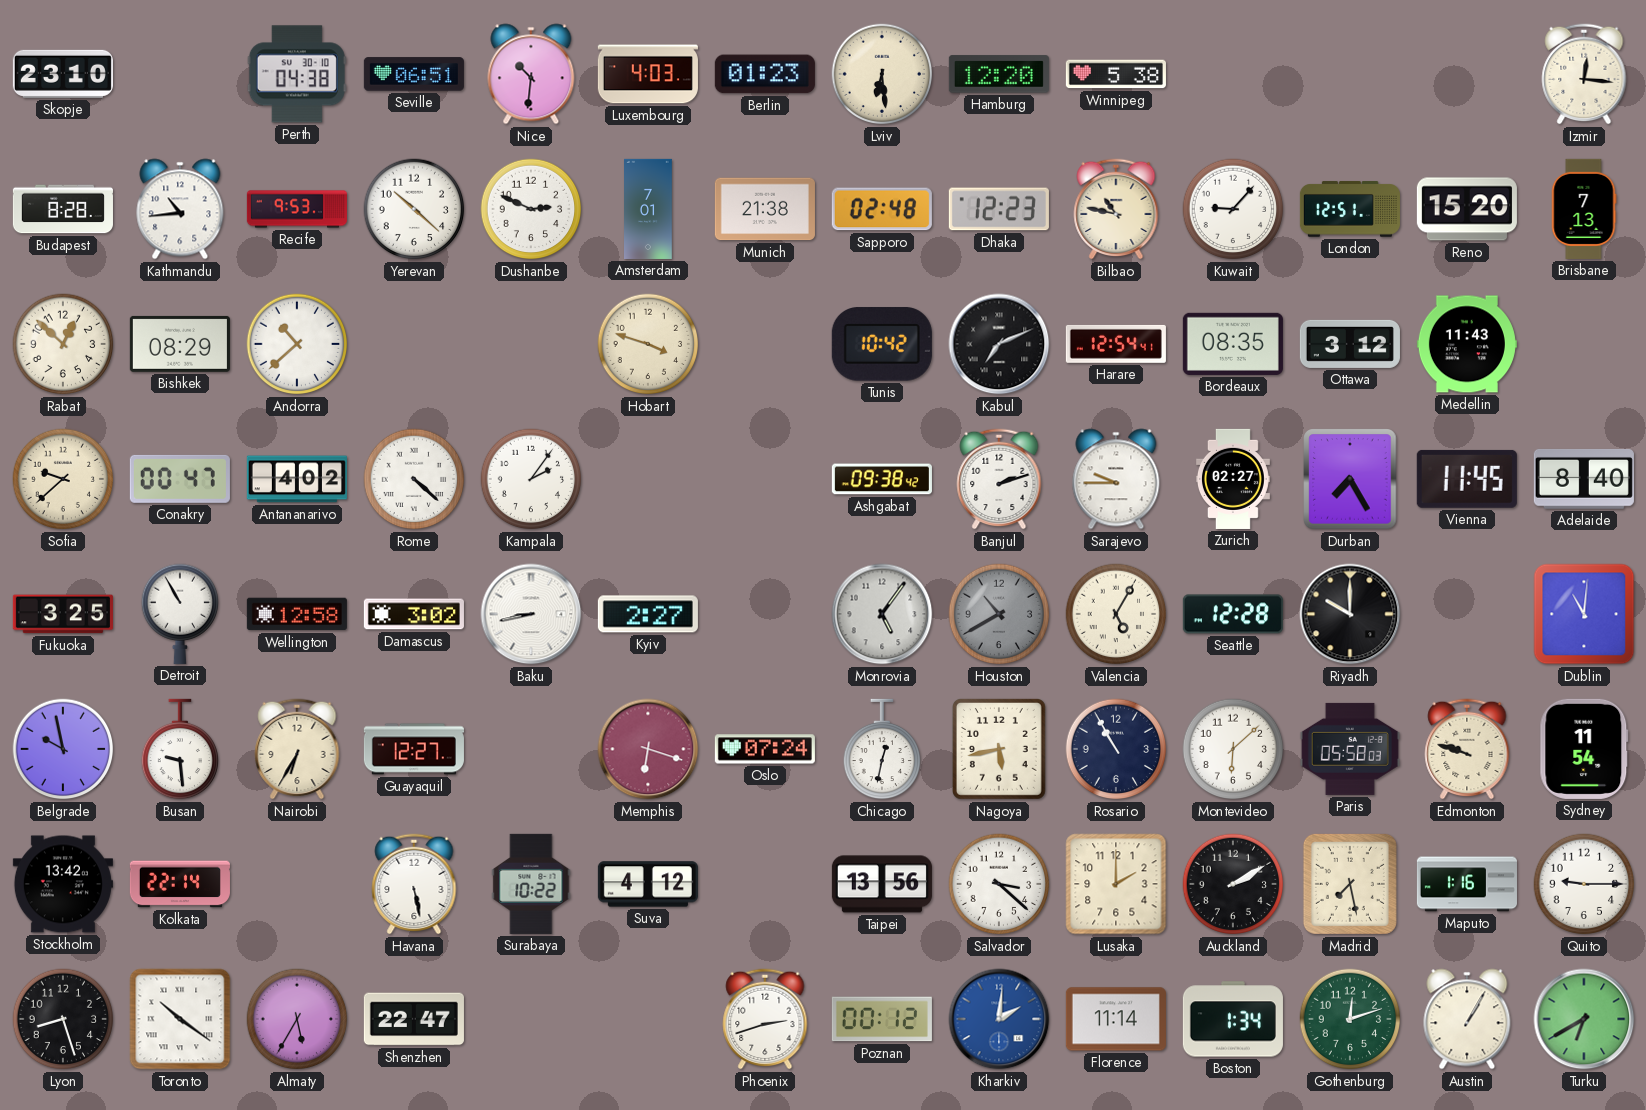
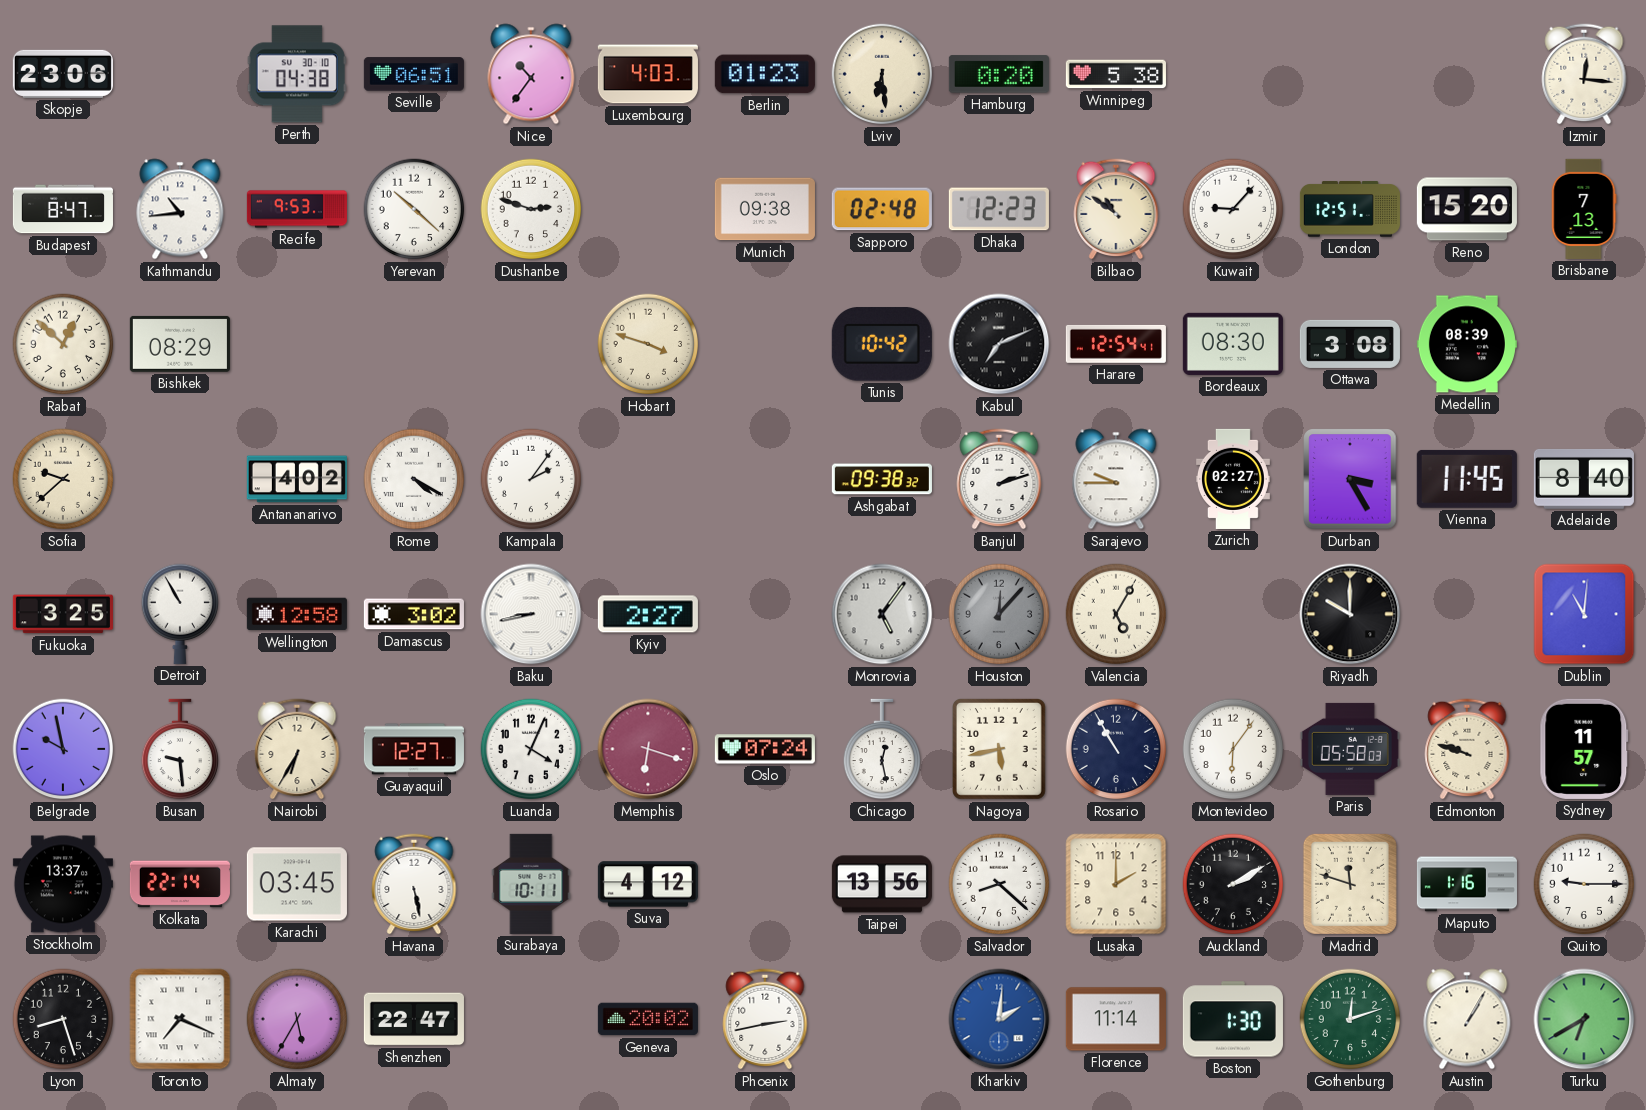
Skopje: 23:10 -> 23:06
Nice: 10:31 -> 10:36
Hamburg: 12:20 -> 0:20
Budapest: 8:28 -> 8:47
Dushanbe: 2:49 -> 2:48
Amsterdam: 7:01 -> none
Munich: 21:38 -> 09:38
Bilbao: 10:47 -> 10:51
Andorra: 10:38 -> none
Bordeaux: 08:35 -> 08:30
Ottawa: 3:12 -> 3:08
Medellin: 11:43 -> 08:39
Conakry: 00:47 -> none
Rome: 4:22 -> 4:20
Ashgabat: 09:38:42 -> 09:38:32
Durban: 7:25 -> 3:25
Houston: 10:40 -> 12:07
Seattle: 12:28 -> none
Luanda: none -> 4:04
Chicago: 12:32 -> 12:28
Montevideo: 6:08 -> 6:06
Sydney: 11:54 -> 11:57
Stockholm: 13:42 -> 13:37
Karachi: none -> 03:45
Surabaya: 10:22 -> 10:11
Salvador: 3:22 -> 8:22
Madrid: 7:28 -> 11:48
Toronto: 10:21 -> 7:19
Geneva: none -> 20:02
Phoenix: 2:42 -> 2:43
Poznan: 00:12 -> none
Boston: 1:34 -> 1:30
